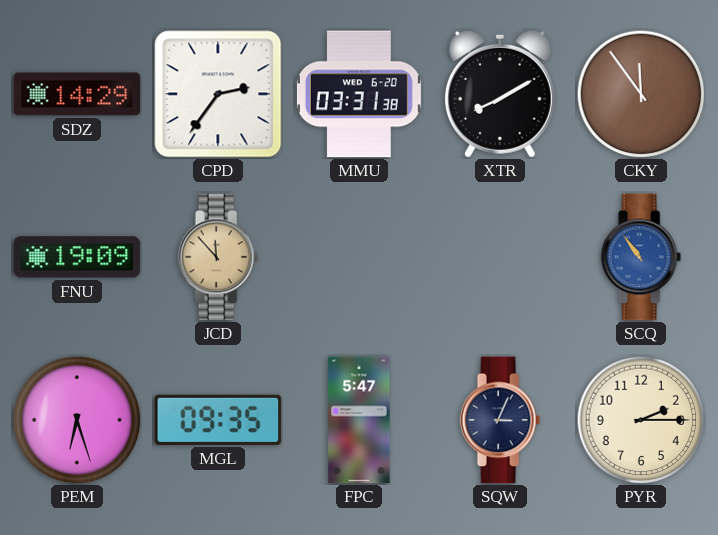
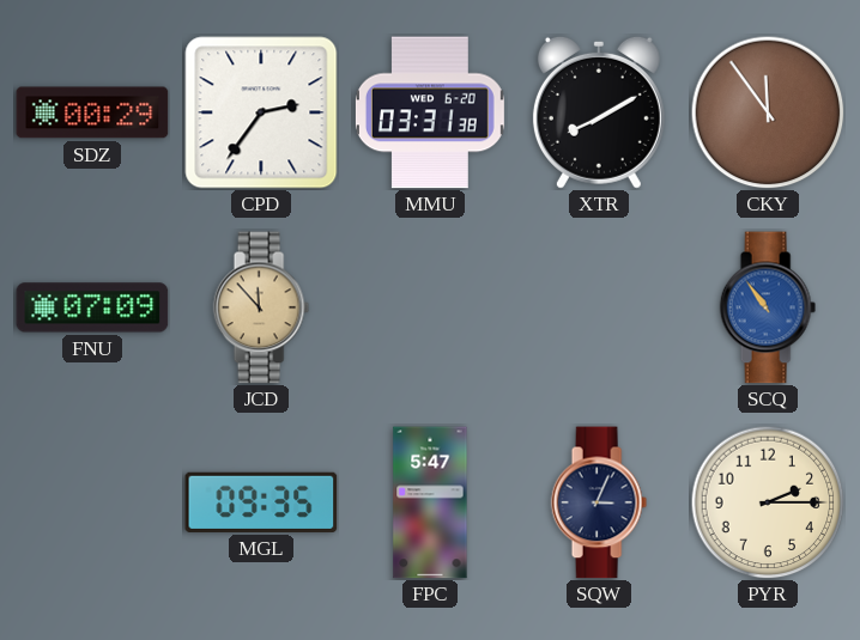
SDZ: 14:29 -> 00:29
FNU: 19:09 -> 07:09
PEM: 6:27 -> none
